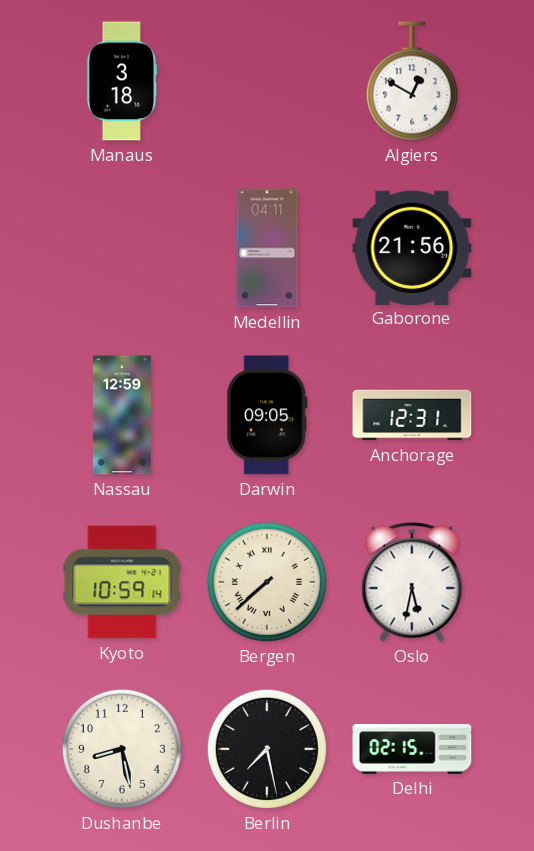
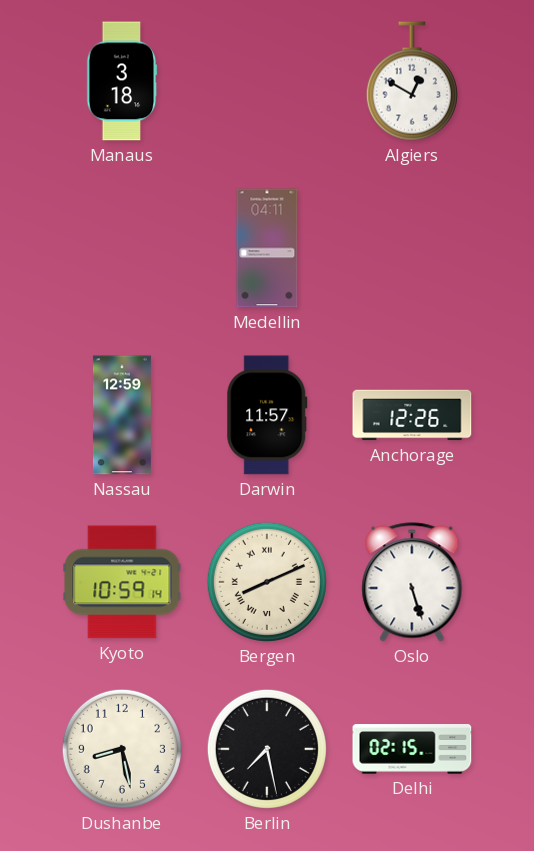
Gaborone: 21:56 -> none
Darwin: 09:05 -> 11:57
Anchorage: 12:31 -> 12:26
Bergen: 7:38 -> 8:11
Oslo: 5:32 -> 5:27
